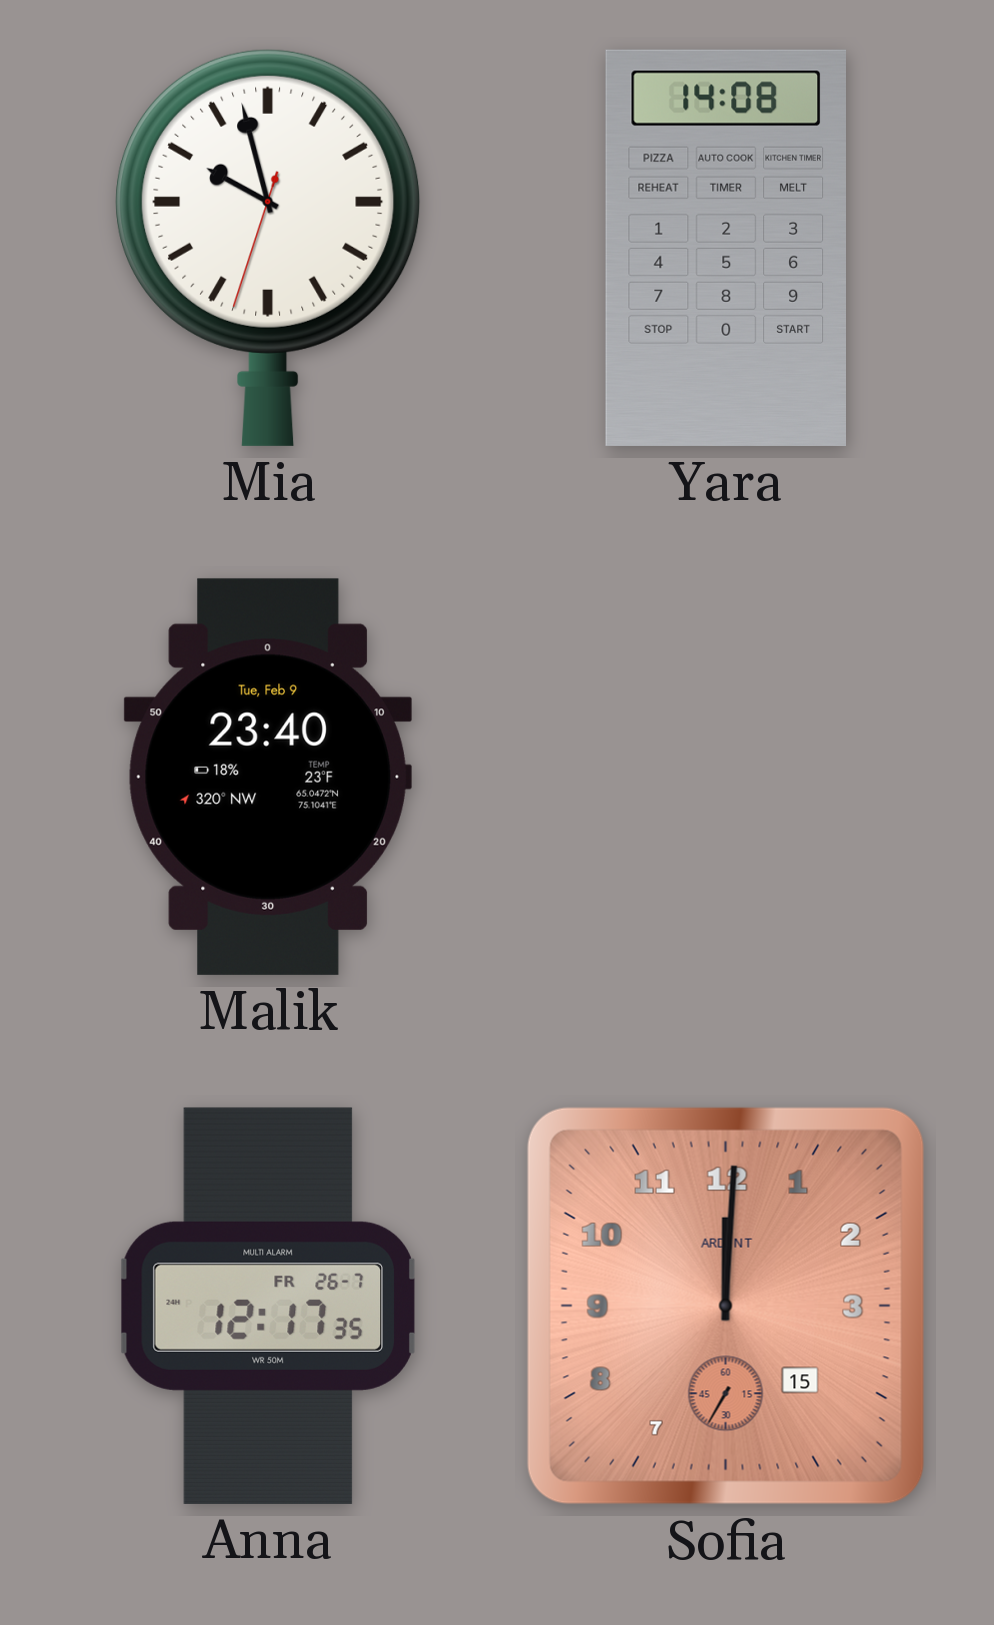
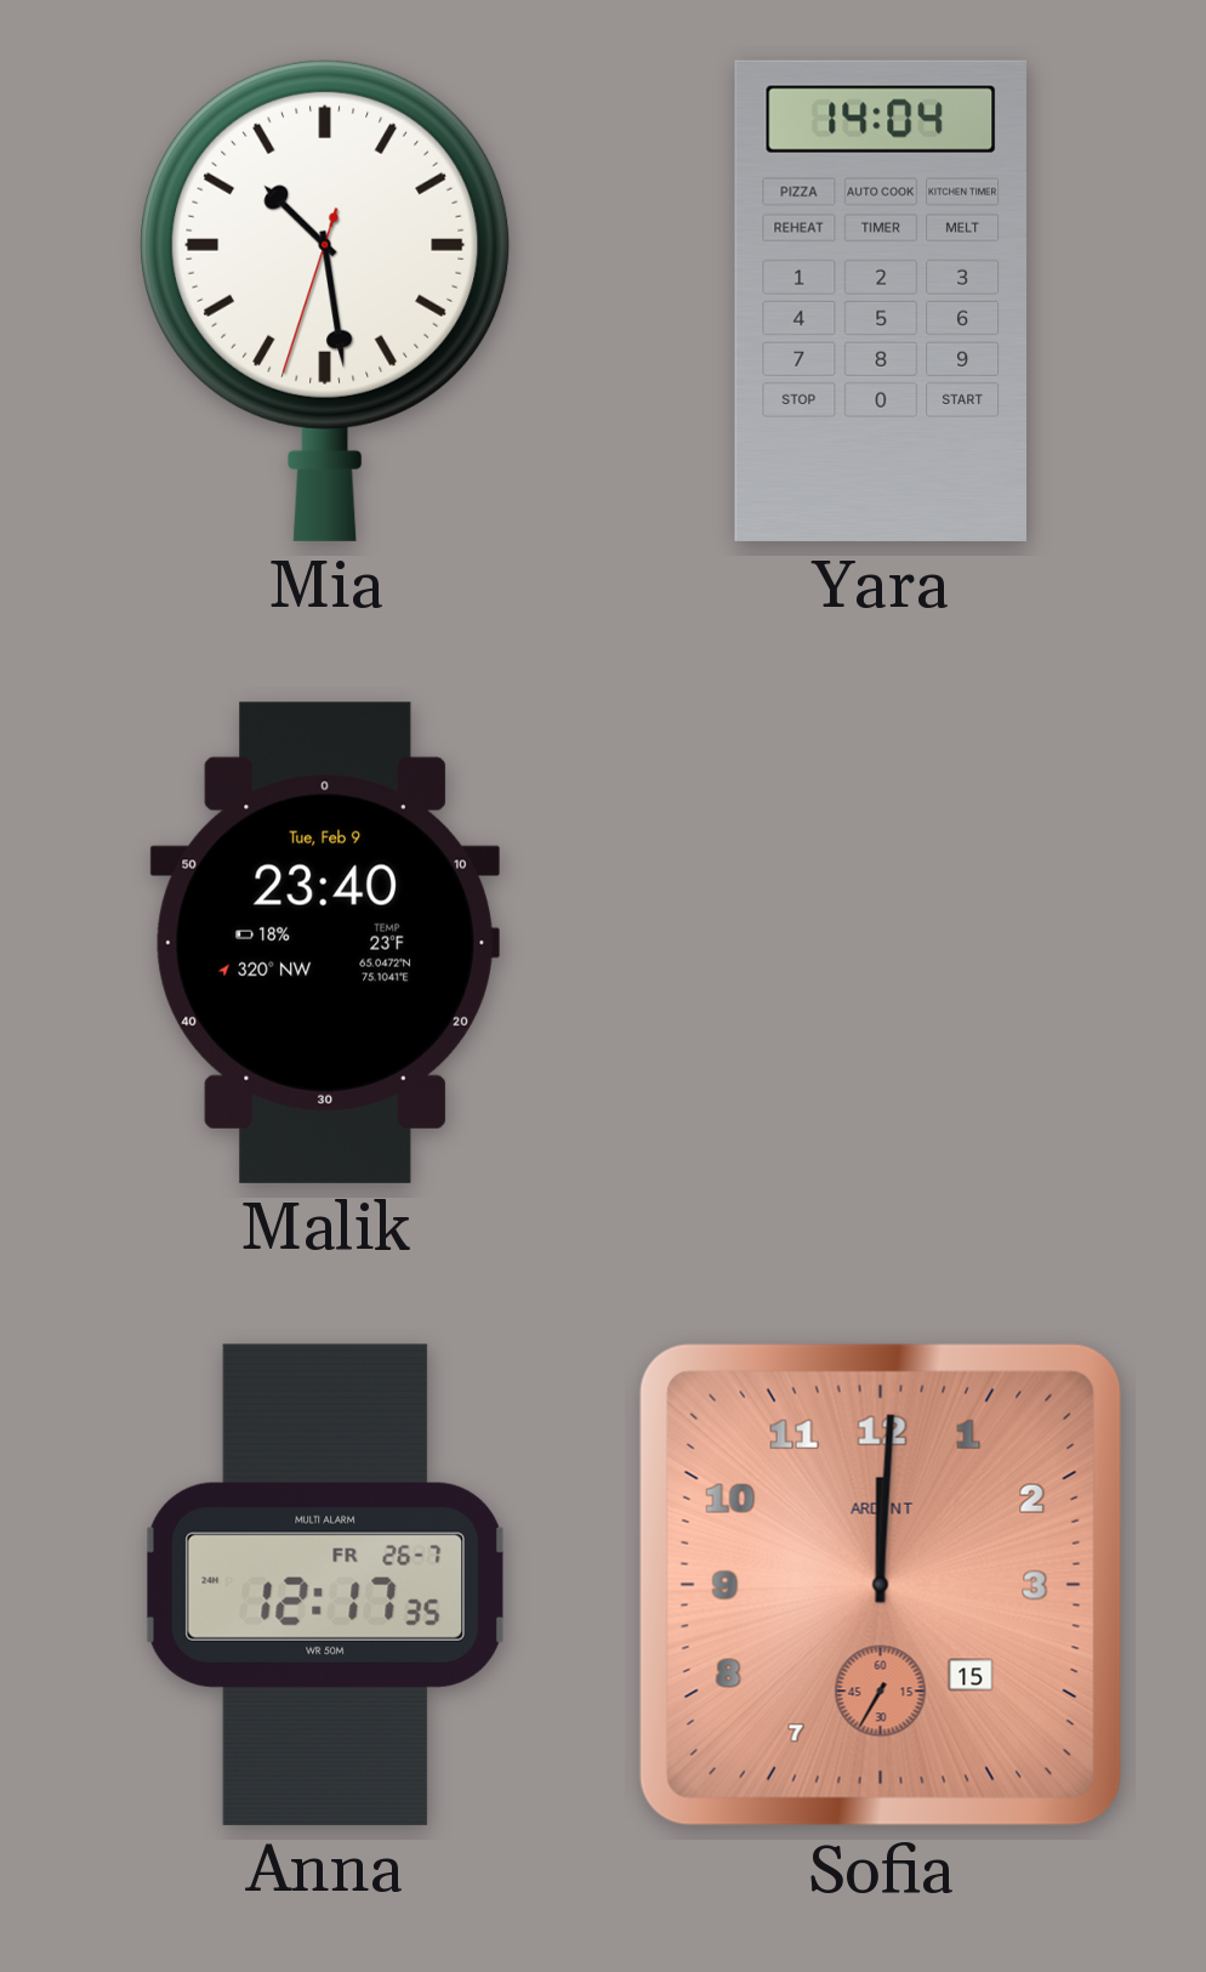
Mia: 9:57 -> 10:28
Yara: 14:08 -> 14:04
